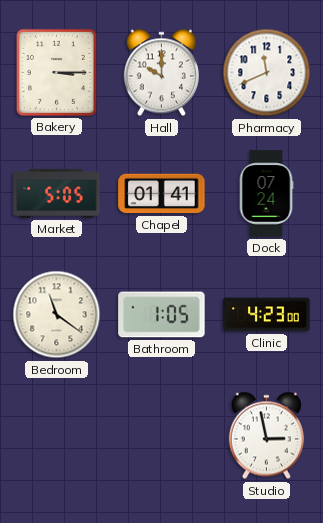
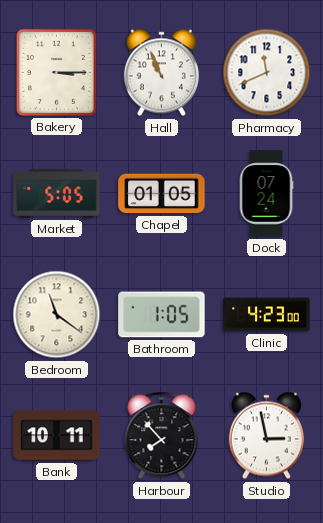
Hall: 10:00 -> 10:56
Chapel: 01:41 -> 01:05
Bank: none -> 10:11
Harbour: none -> 7:53
